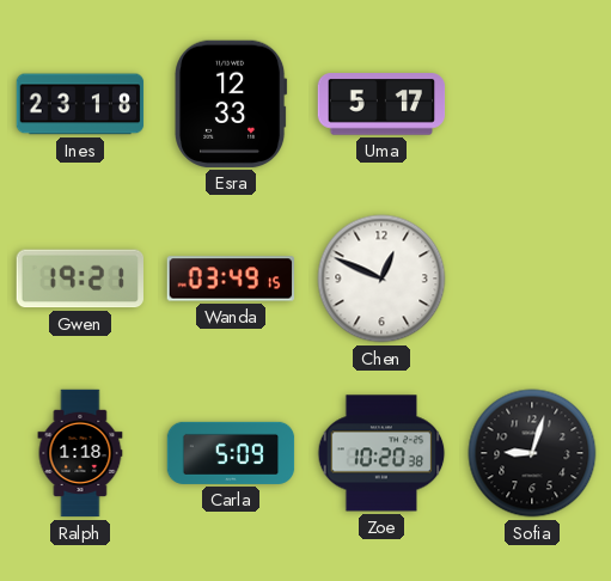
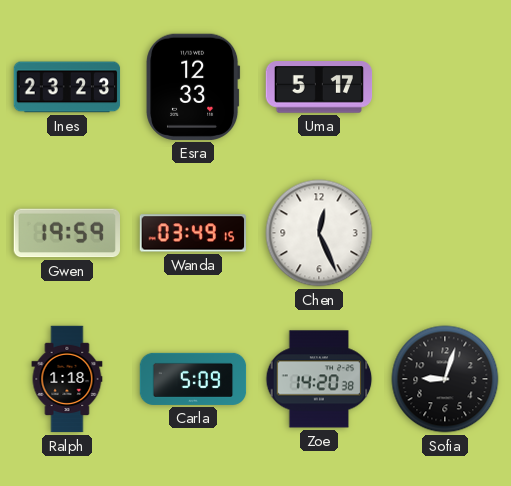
Ines: 23:18 -> 23:23
Gwen: 19:21 -> 19:59
Chen: 12:49 -> 12:26
Zoe: 10:20 -> 14:20
